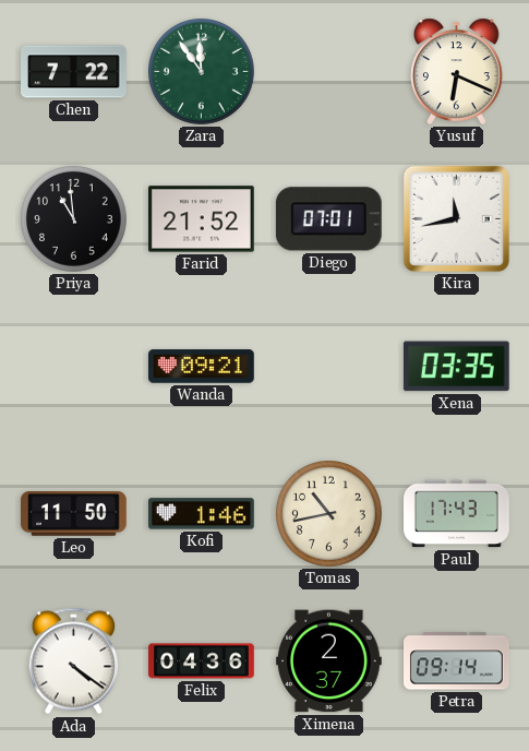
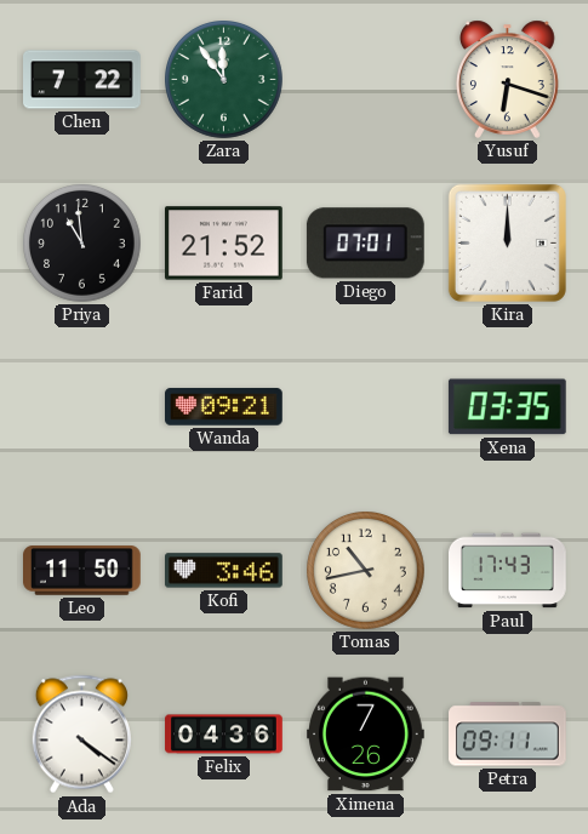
Yusuf: 6:19 -> 6:18
Kira: 11:43 -> 12:00
Kofi: 1:46 -> 3:46
Ximena: 2:37 -> 7:26
Petra: 09:14 -> 09:11
